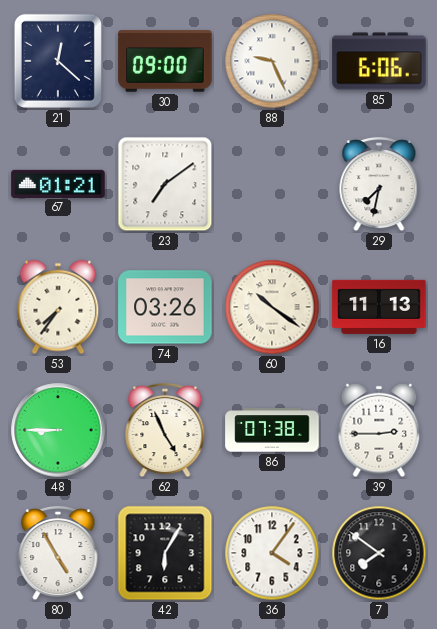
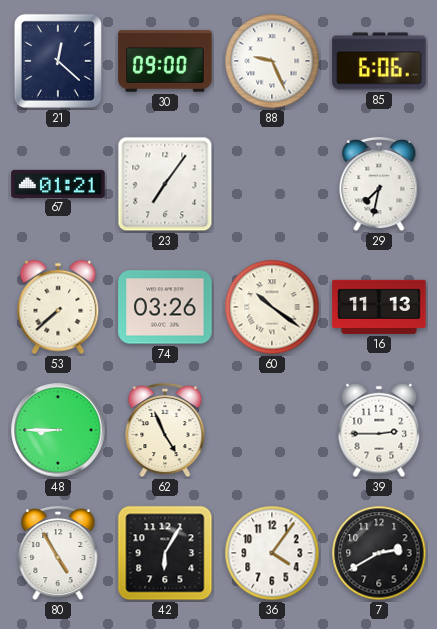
23: 7:09 -> 7:06
53: 7:36 -> 7:38
86: 07:38 -> none
7: 7:51 -> 2:40
